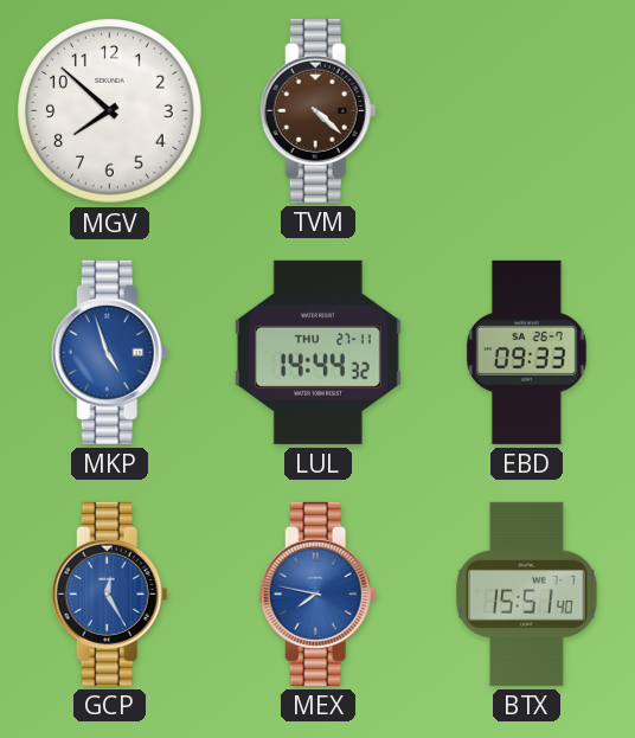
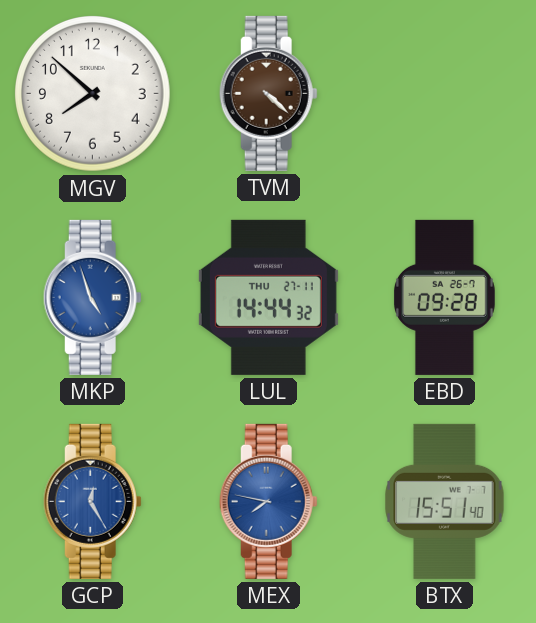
EBD: 09:33 -> 09:28
